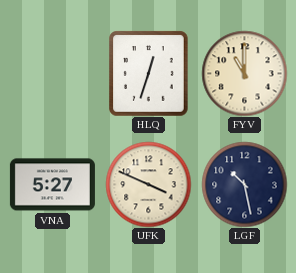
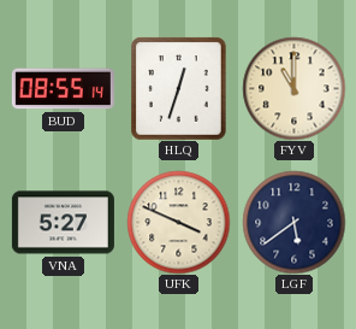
BUD: none -> 08:55
LGF: 10:28 -> 5:39
